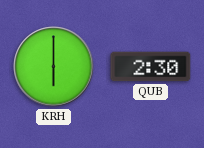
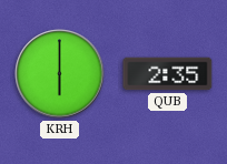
QUB: 2:30 -> 2:35
